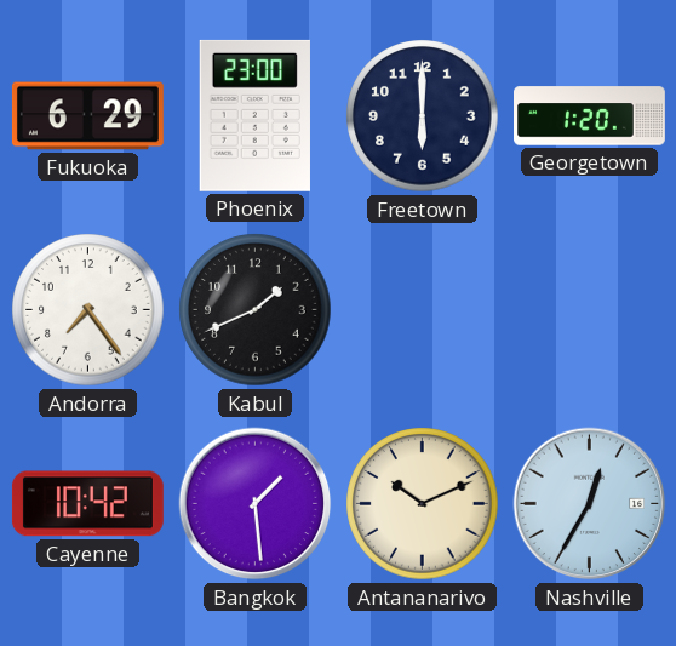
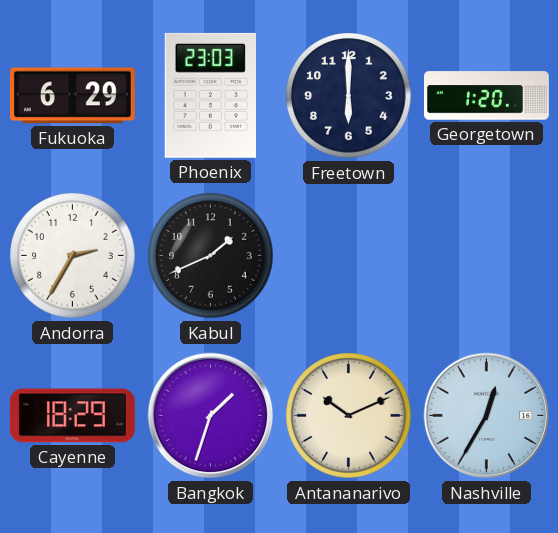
Phoenix: 23:00 -> 23:03
Andorra: 7:24 -> 2:35
Cayenne: 10:42 -> 18:29
Bangkok: 1:29 -> 1:33
